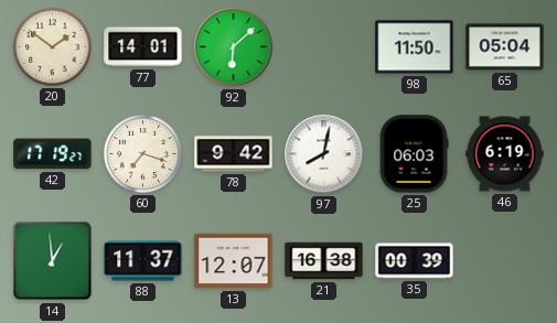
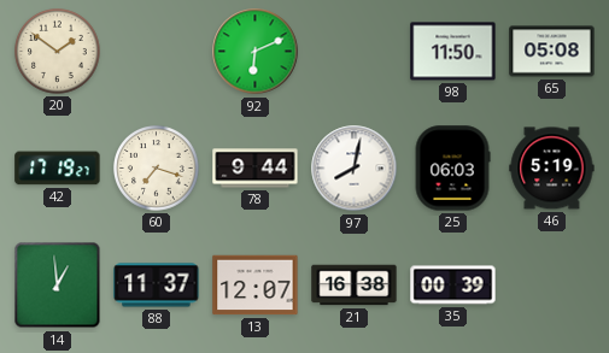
77: 14:01 -> none
92: 6:08 -> 6:11
65: 05:04 -> 05:08
78: 9:42 -> 9:44
46: 6:19 -> 5:19
